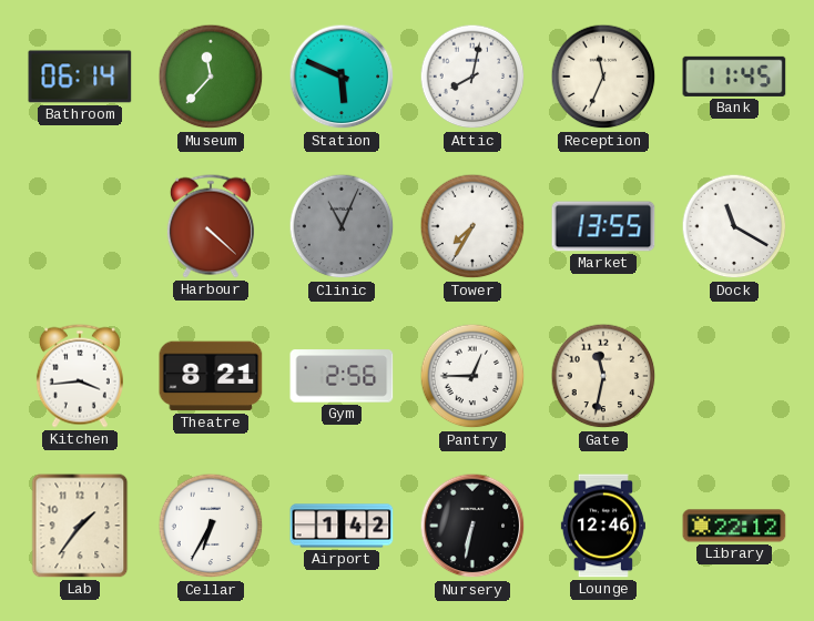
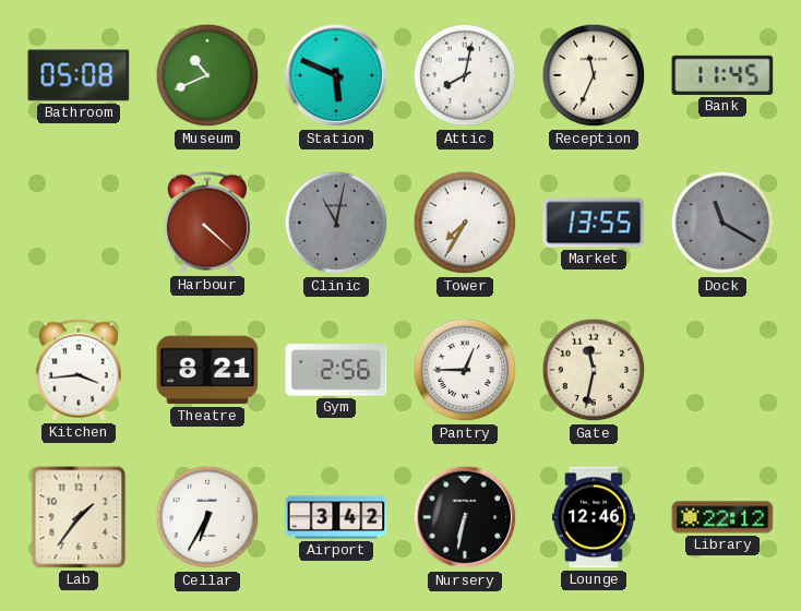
Bathroom: 06:14 -> 05:08
Museum: 11:37 -> 10:41
Clinic: 11:04 -> 11:02
Dock dial: white -> grey
Airport: 1:42 -> 3:42
